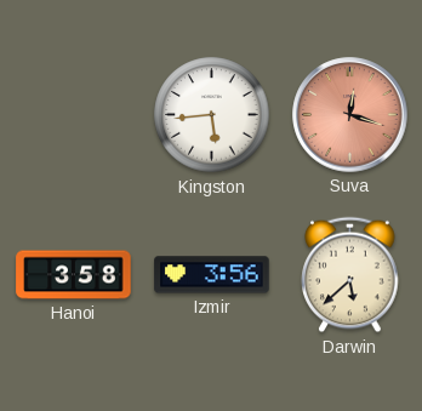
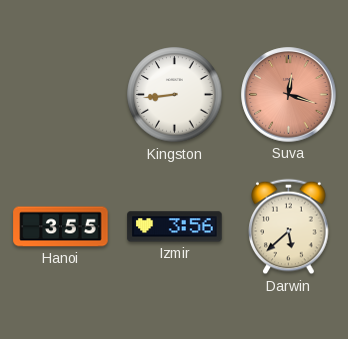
Kingston: 5:44 -> 8:44
Hanoi: 3:58 -> 3:55
